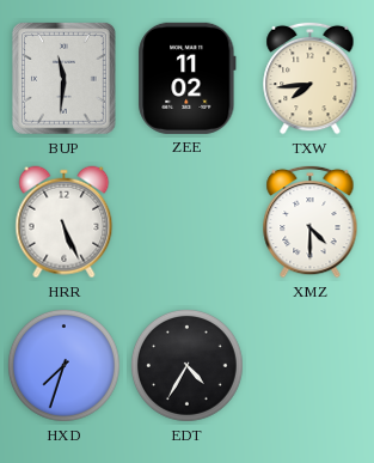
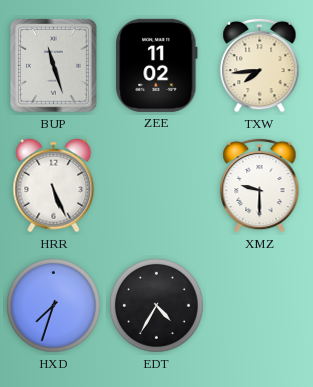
BUP: 11:31 -> 11:27
XMZ: 4:30 -> 9:30
